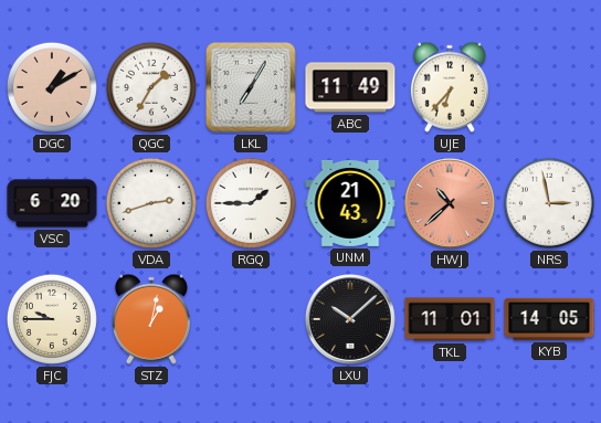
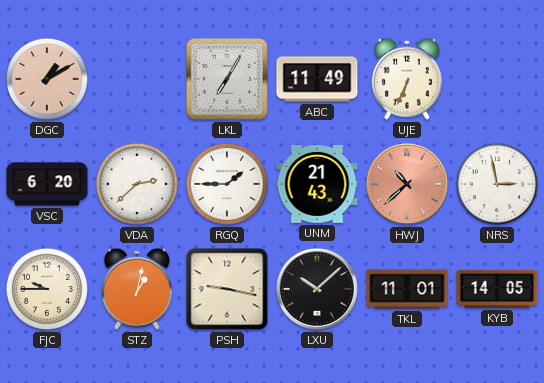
QGC: 1:35 -> none
UJE: 6:37 -> 6:34
VDA: 2:42 -> 2:38
PSH: none -> 9:17
